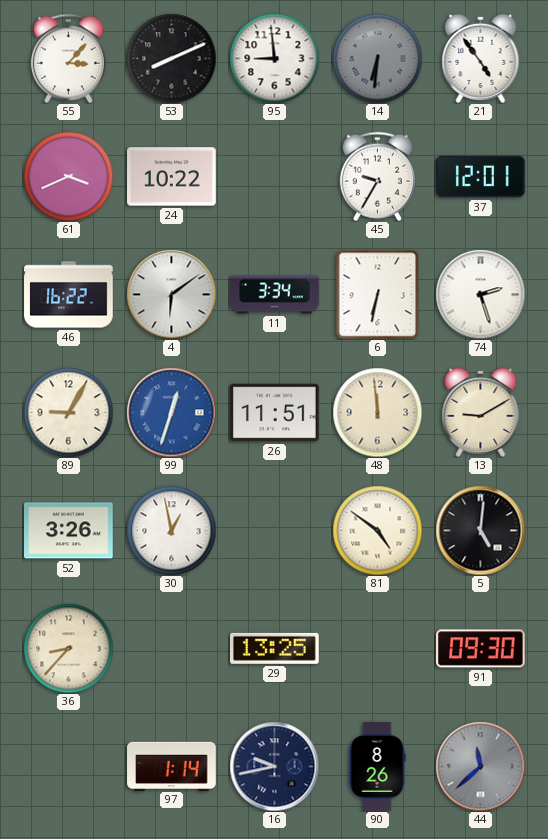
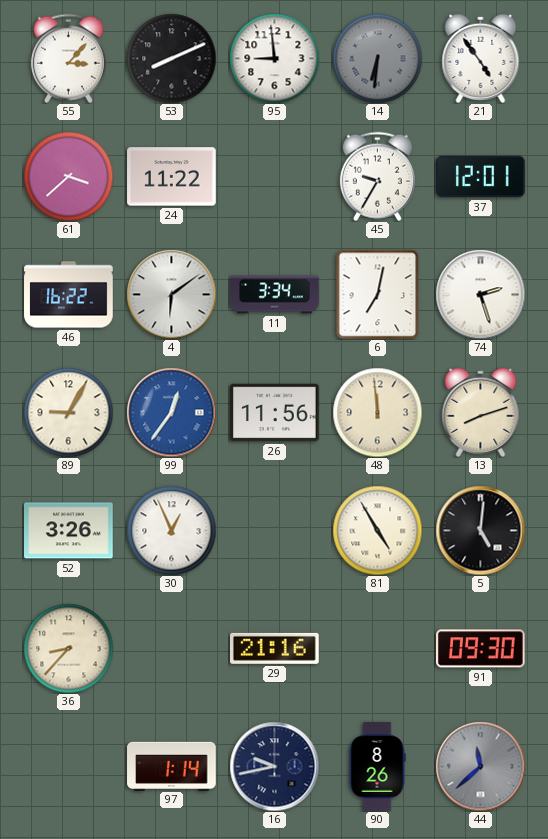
61: 3:41 -> 3:38
24: 10:22 -> 11:22
6: 6:32 -> 7:02
99: 12:33 -> 12:36
26: 11:51 -> 11:56
13: 9:10 -> 8:12
30: 12:58 -> 12:56
81: 4:51 -> 4:55
29: 13:25 -> 21:16
